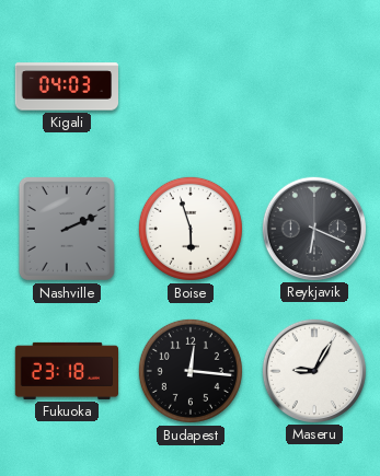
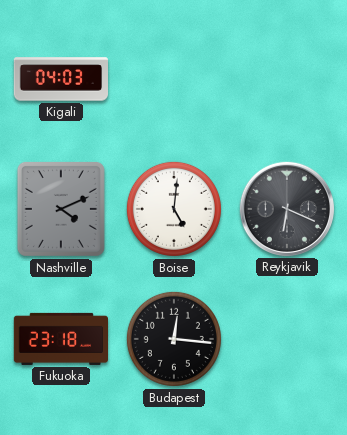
Nashville: 2:11 -> 4:11
Boise: 5:57 -> 5:01
Maseru: 9:05 -> none
